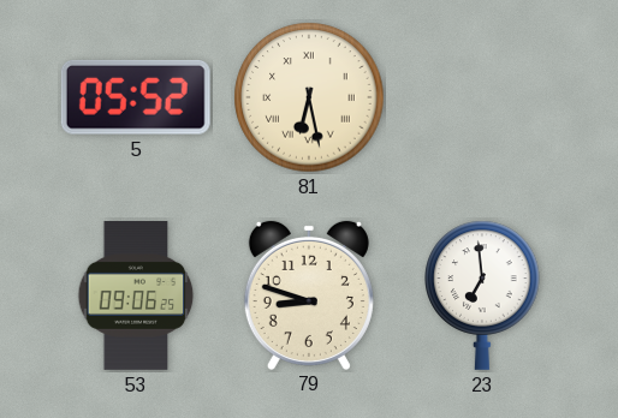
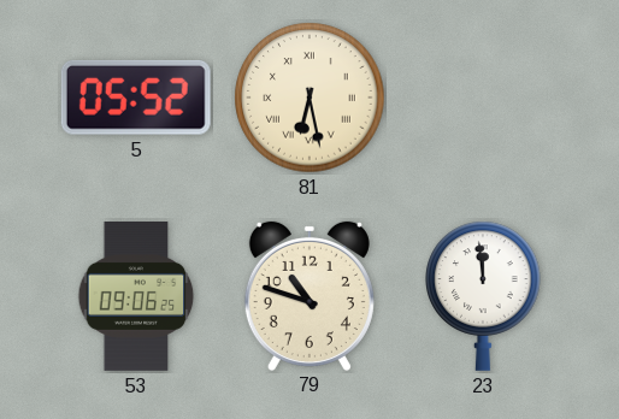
79: 8:48 -> 10:48
23: 6:59 -> 11:59
